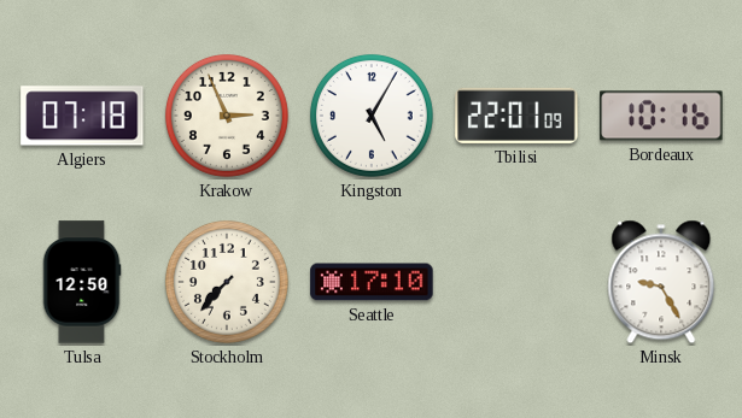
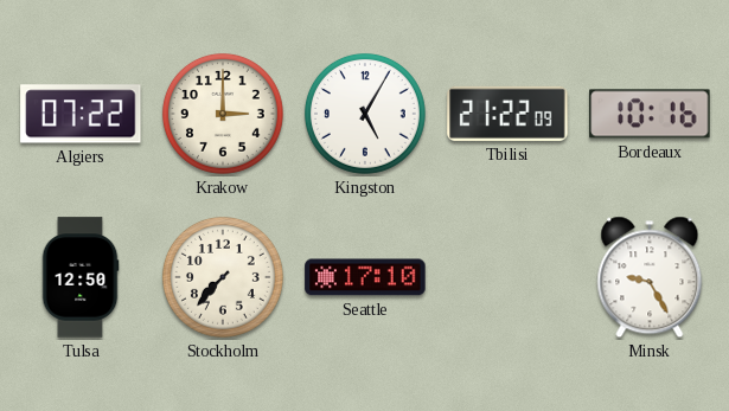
Algiers: 07:18 -> 07:22
Krakow: 2:56 -> 3:00
Tbilisi: 22:01 -> 21:22
